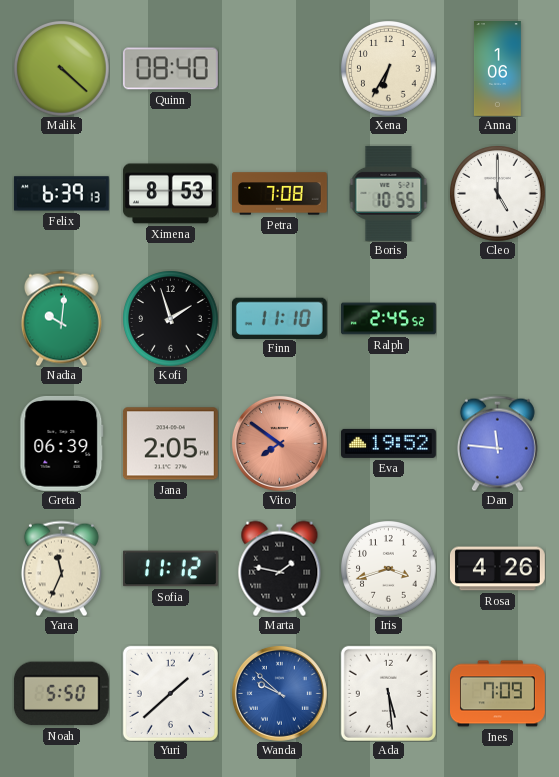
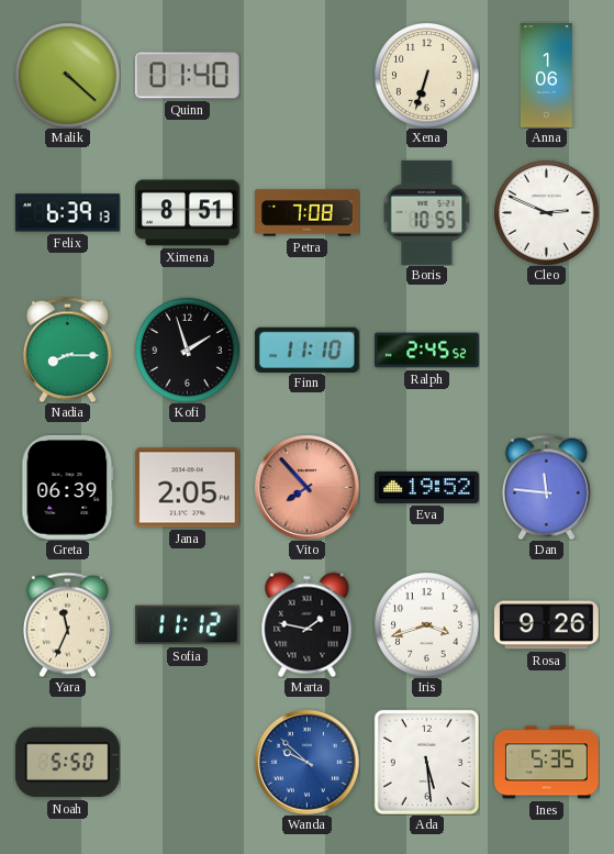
Quinn: 08:40 -> 01:40
Xena: 6:35 -> 6:33
Ximena: 8:53 -> 8:51
Cleo: 5:00 -> 2:49
Nadia: 10:01 -> 8:15
Vito: 7:51 -> 7:53
Rosa: 4:26 -> 9:26
Yuri: 1:38 -> none
Ines: 7:09 -> 5:35
